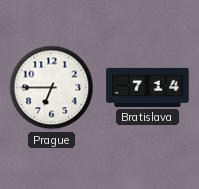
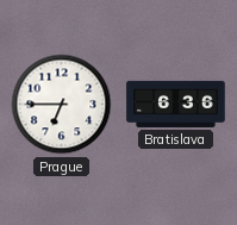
Bratislava: 7:14 -> 6:36
